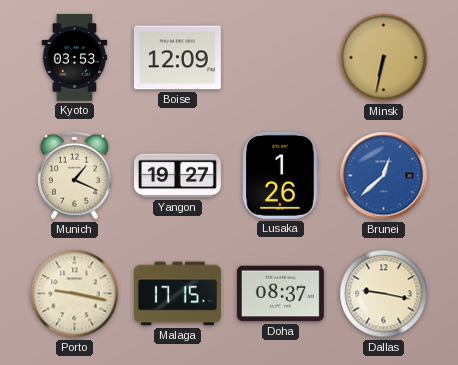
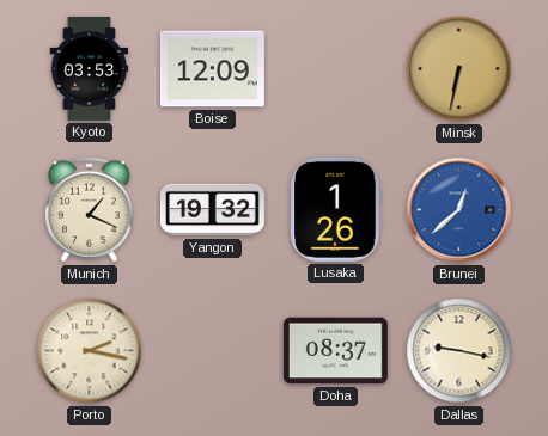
Yangon: 19:27 -> 19:32
Porto: 9:17 -> 2:17
Malaga: 17:15 -> none
